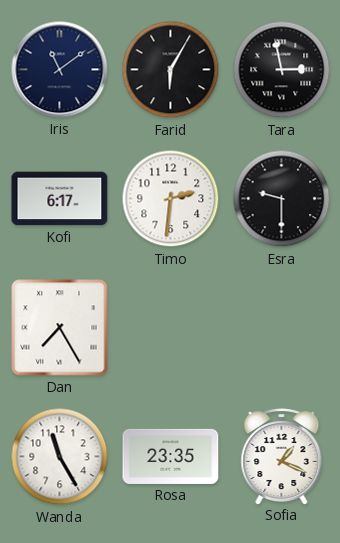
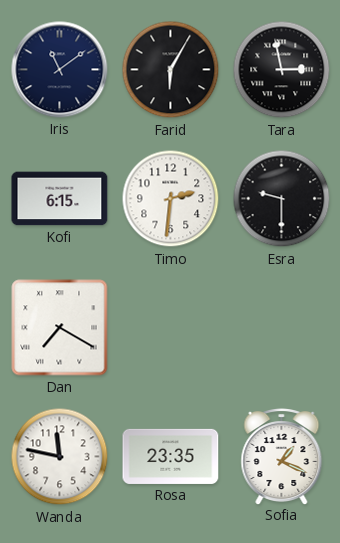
Kofi: 6:17 -> 6:15
Dan: 7:25 -> 7:20
Wanda: 11:25 -> 11:47
